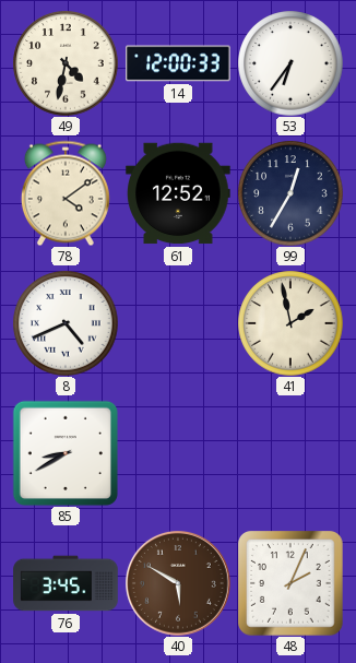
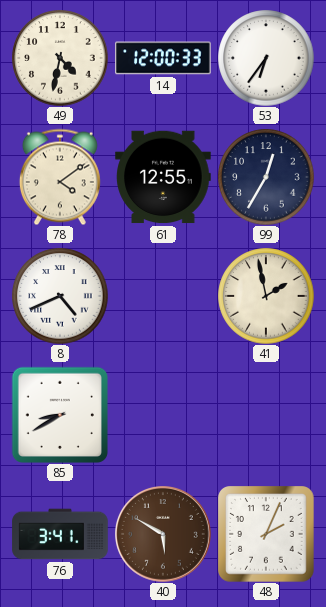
61: 12:52 -> 12:55
76: 3:45 -> 3:41
